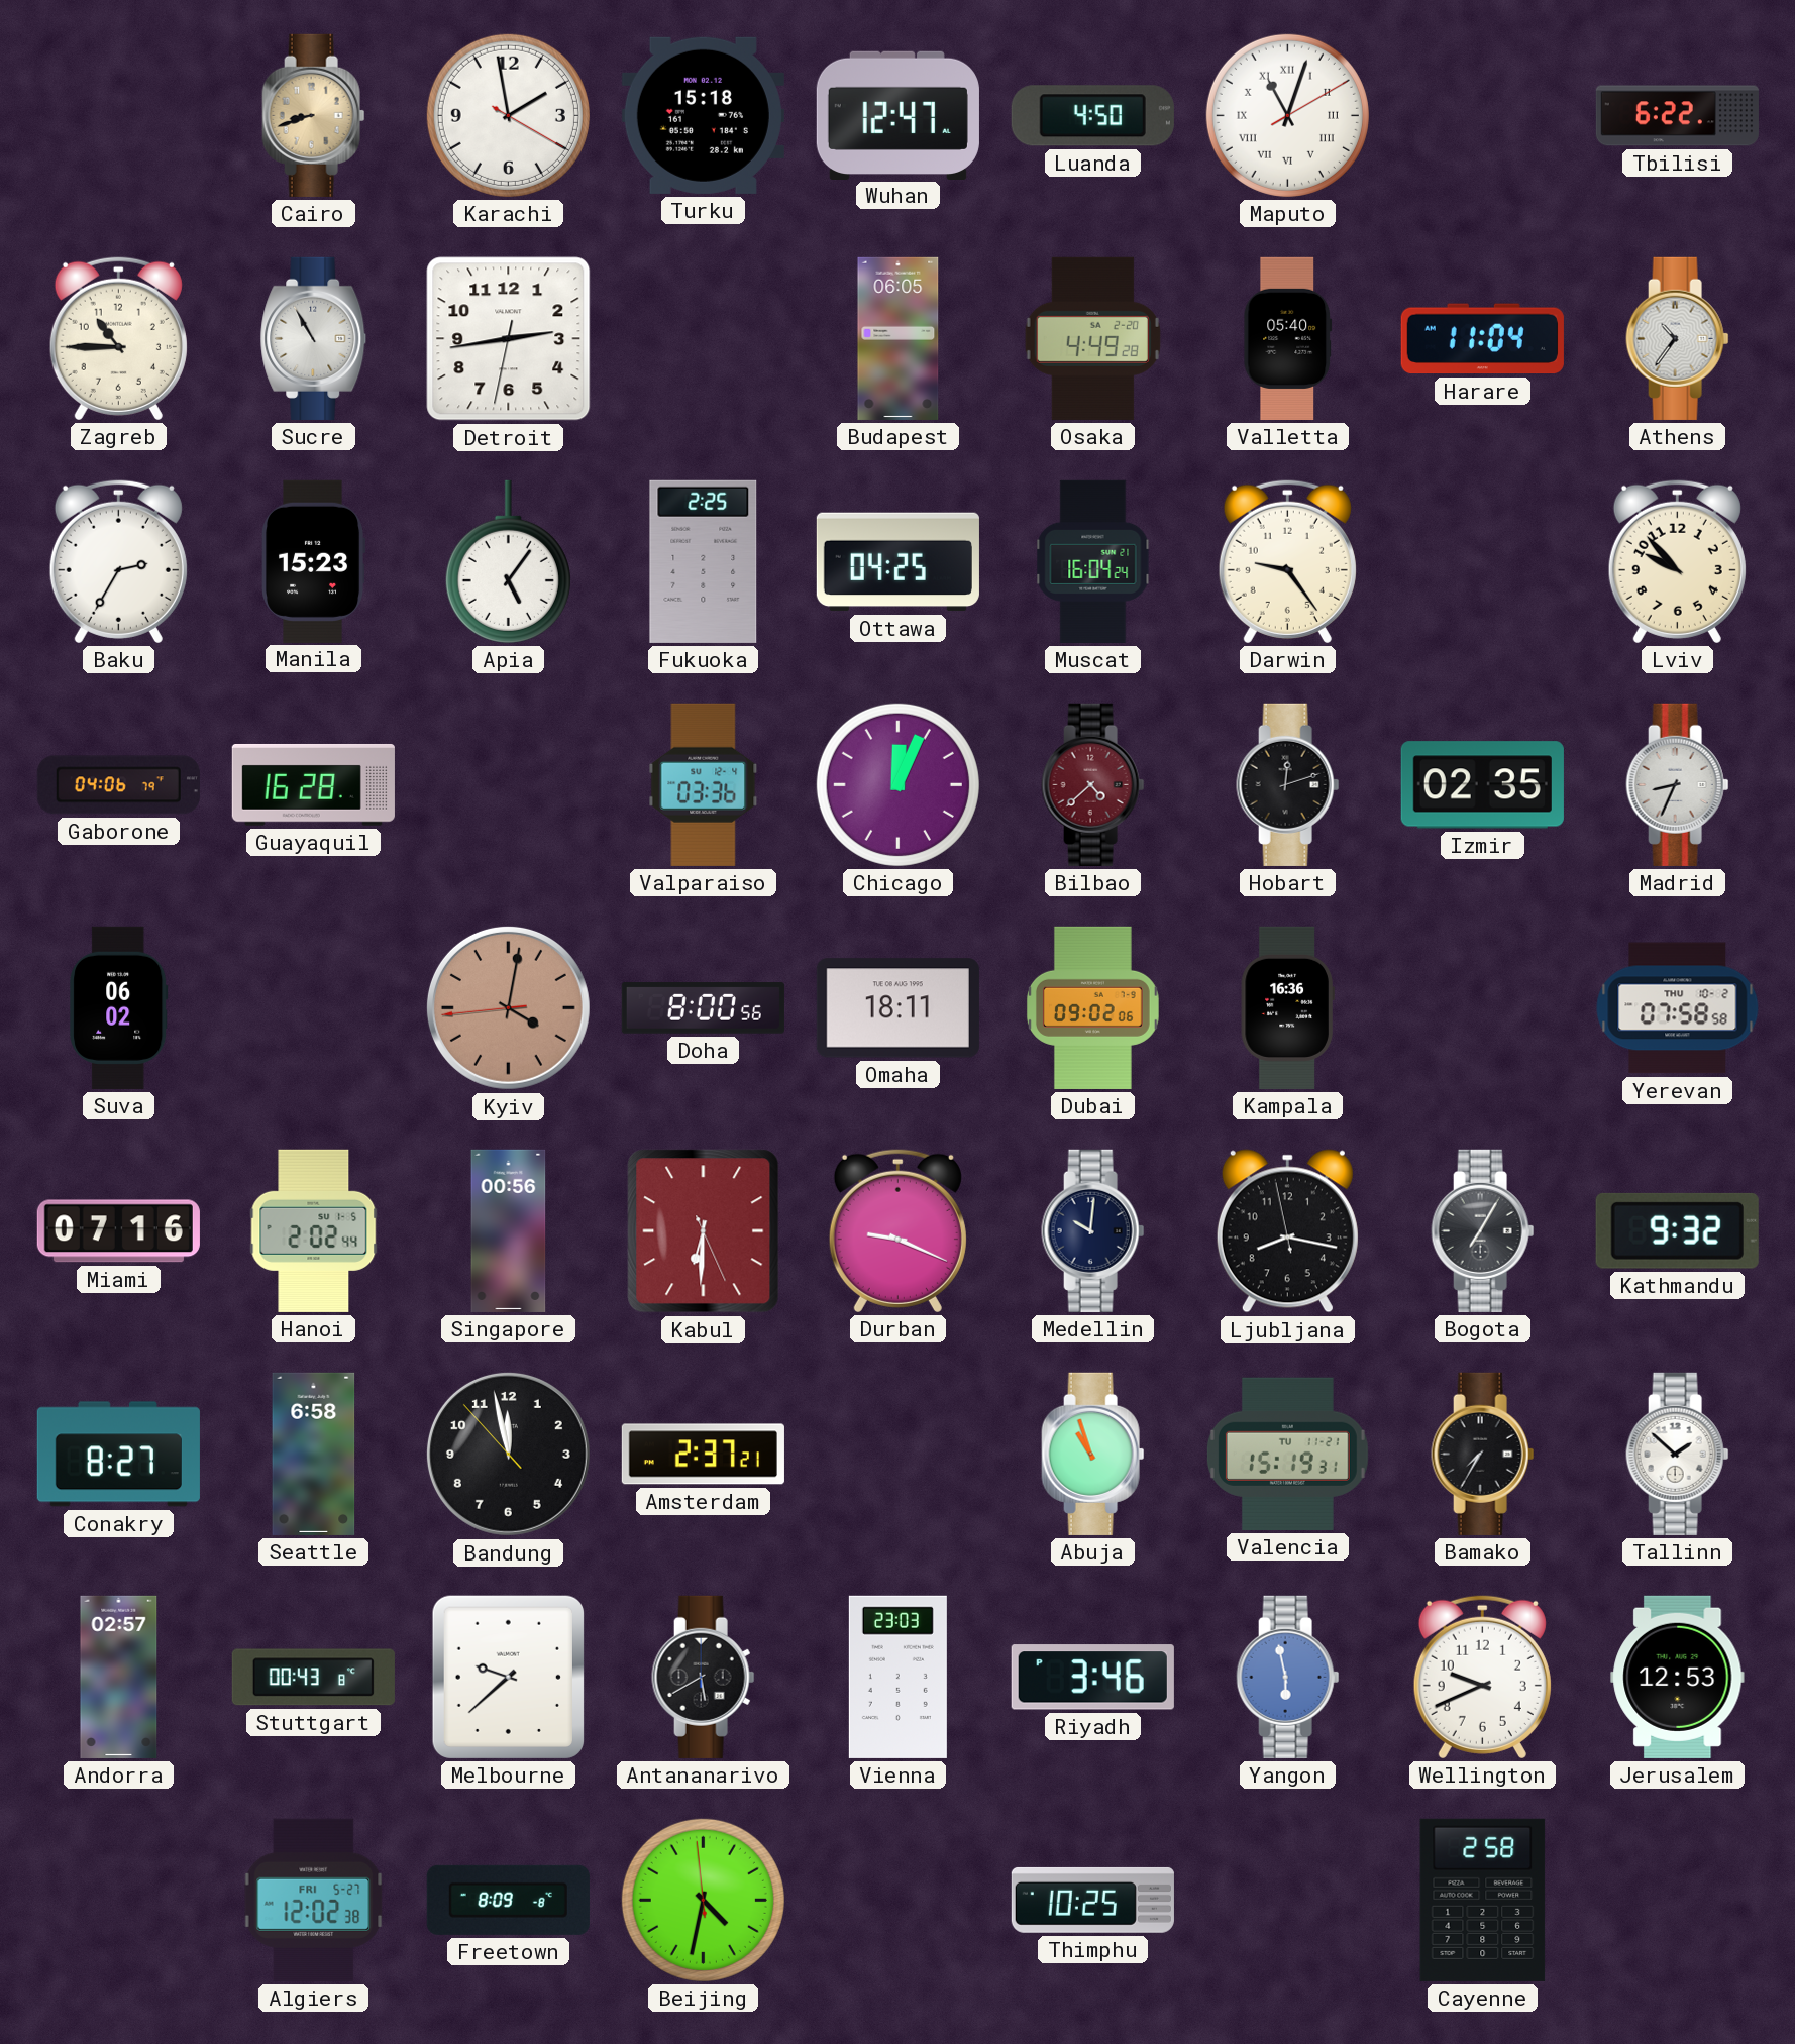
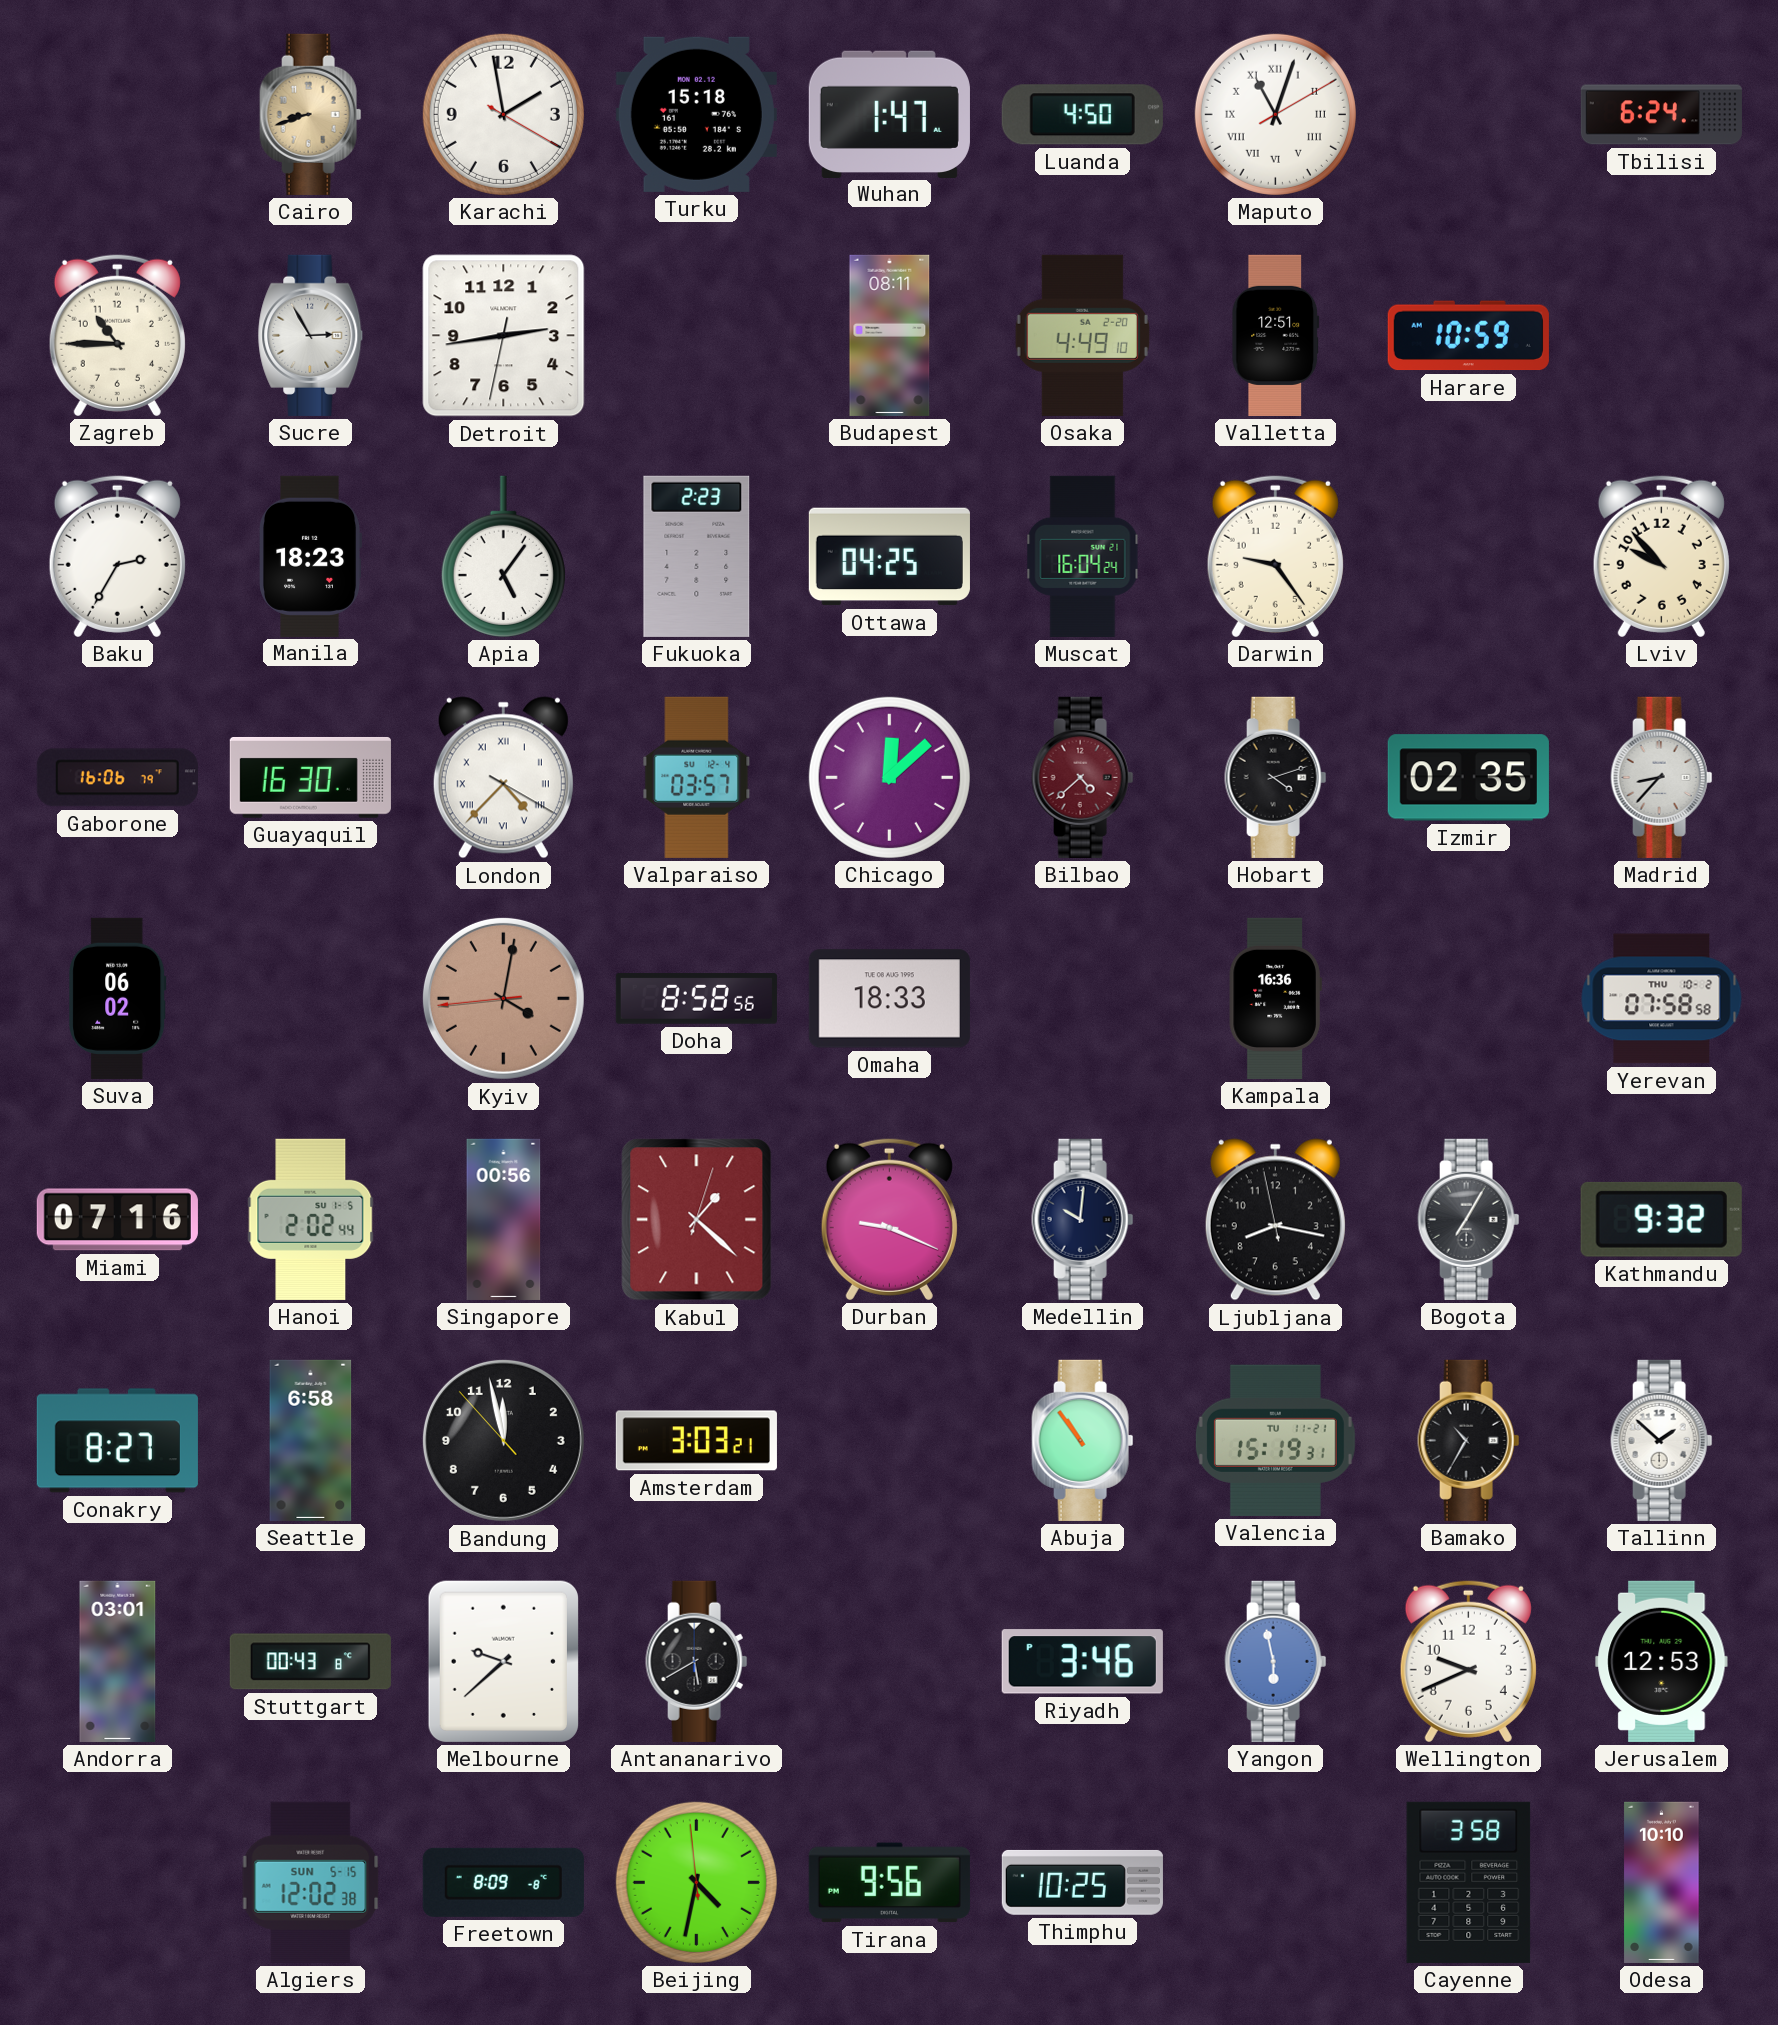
Wuhan: 12:47 -> 1:47
Tbilisi: 6:22 -> 6:24
Sucre: 10:55 -> 2:55
Budapest: 06:05 -> 08:11
Osaka: 4:49:28 -> 4:49:10
Valletta: 05:40 -> 12:51
Harare: 11:04 -> 10:59
Athens: 10:36 -> none
Manila: 15:23 -> 18:23
Fukuoka: 2:25 -> 2:23
Gaborone: 04:06 -> 16:06
Guayaquil: 16:28 -> 16:30
London: none -> 4:37
Valparaiso: 03:36 -> 03:57
Chicago: 12:04 -> 12:08
Hobart: 12:12 -> 4:12
Madrid: 8:34 -> 8:37
Doha: 8:00 -> 8:58
Omaha: 18:11 -> 18:33
Dubai: 09:02 -> none
Kabul: 6:30 -> 1:22
Amsterdam: 2:37 -> 3:03
Abuja: 10:57 -> 10:54
Bamako: 7:35 -> 10:35
Andorra: 02:57 -> 03:01
Vienna: 23:03 -> none
Algiers date: FRI 5-27 -> SUN 5-15
Tirana: none -> 9:56
Cayenne: 2:58 -> 3:58
Odesa: none -> 10:10
